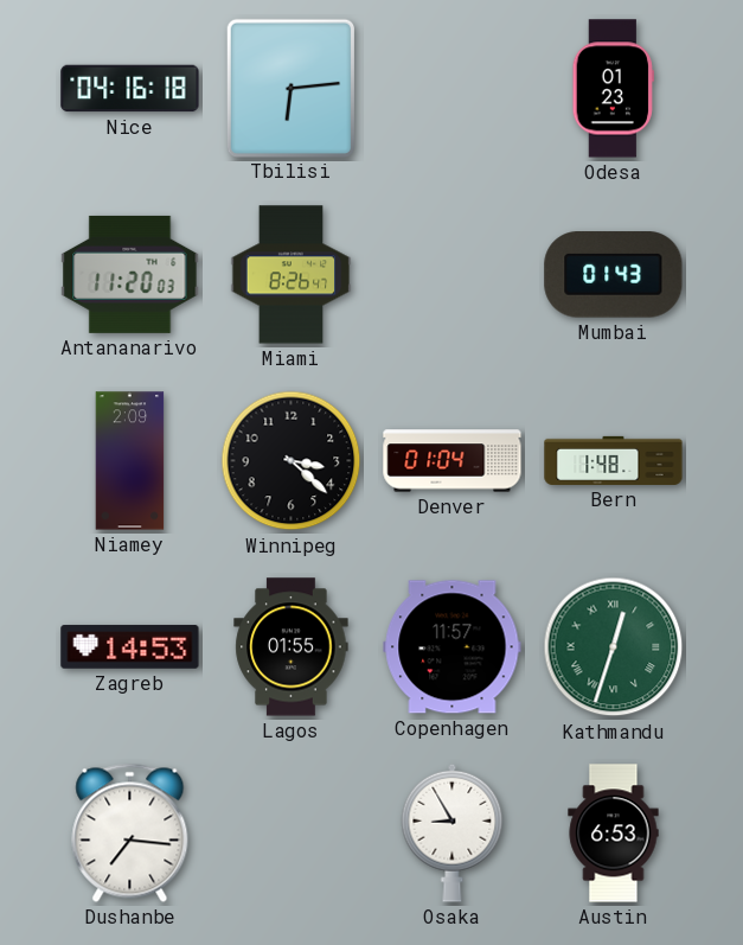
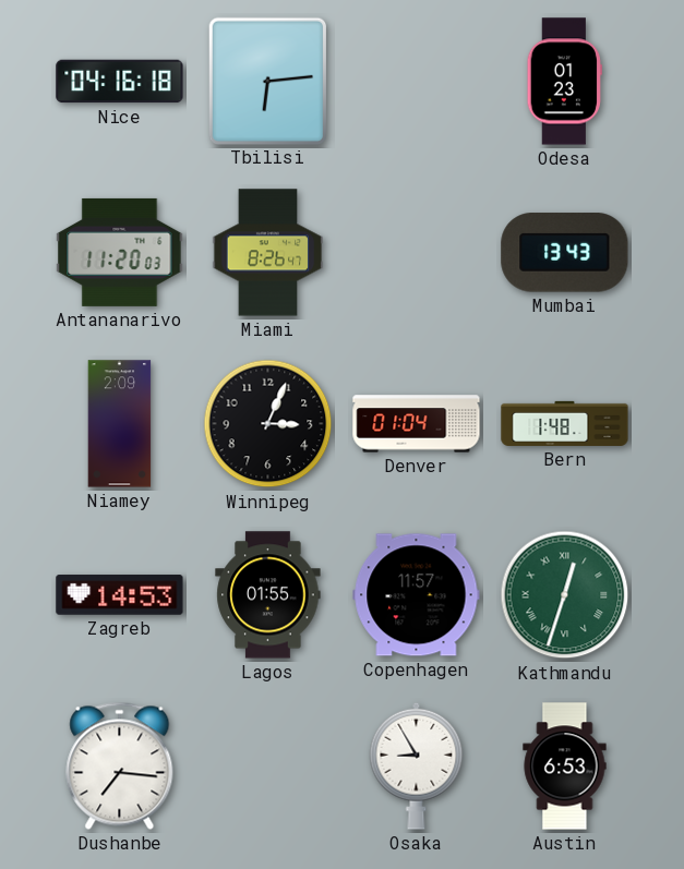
Mumbai: 01:43 -> 13:43
Winnipeg: 3:22 -> 3:04
